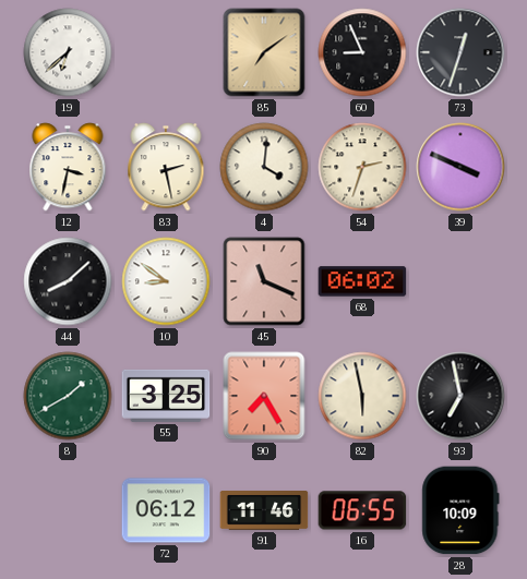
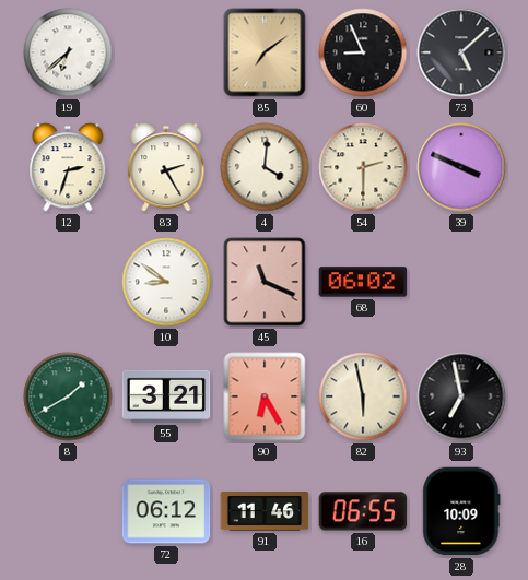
73: 12:33 -> 5:08
12: 3:32 -> 2:33
83: 2:28 -> 2:25
54: 2:33 -> 2:30
44: 8:08 -> none
55: 3:25 -> 3:21
90: 7:25 -> 6:25
